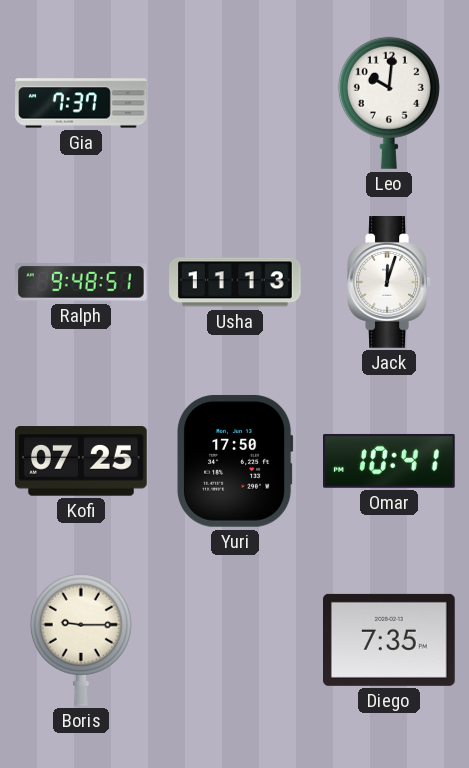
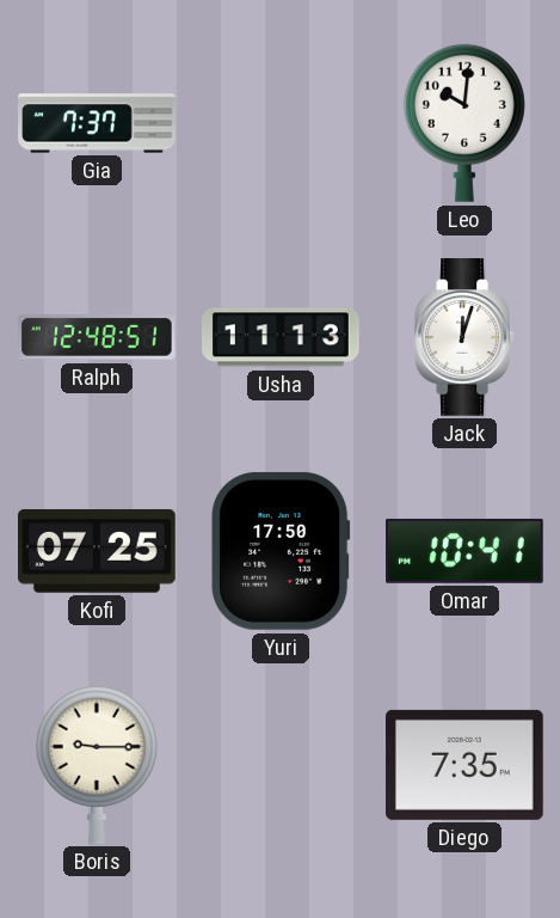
Ralph: 9:48 -> 12:48
